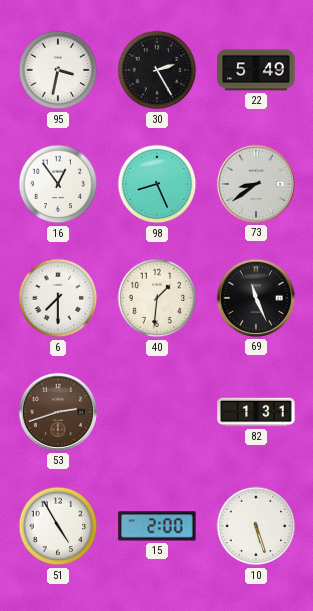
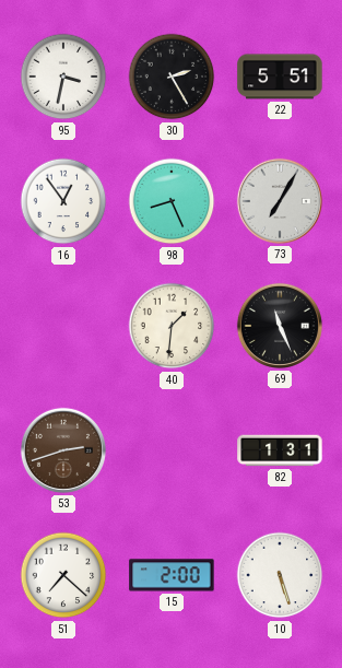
22: 5:49 -> 5:51
73: 8:39 -> 7:05
6: 7:30 -> none
51: 4:55 -> 7:22
